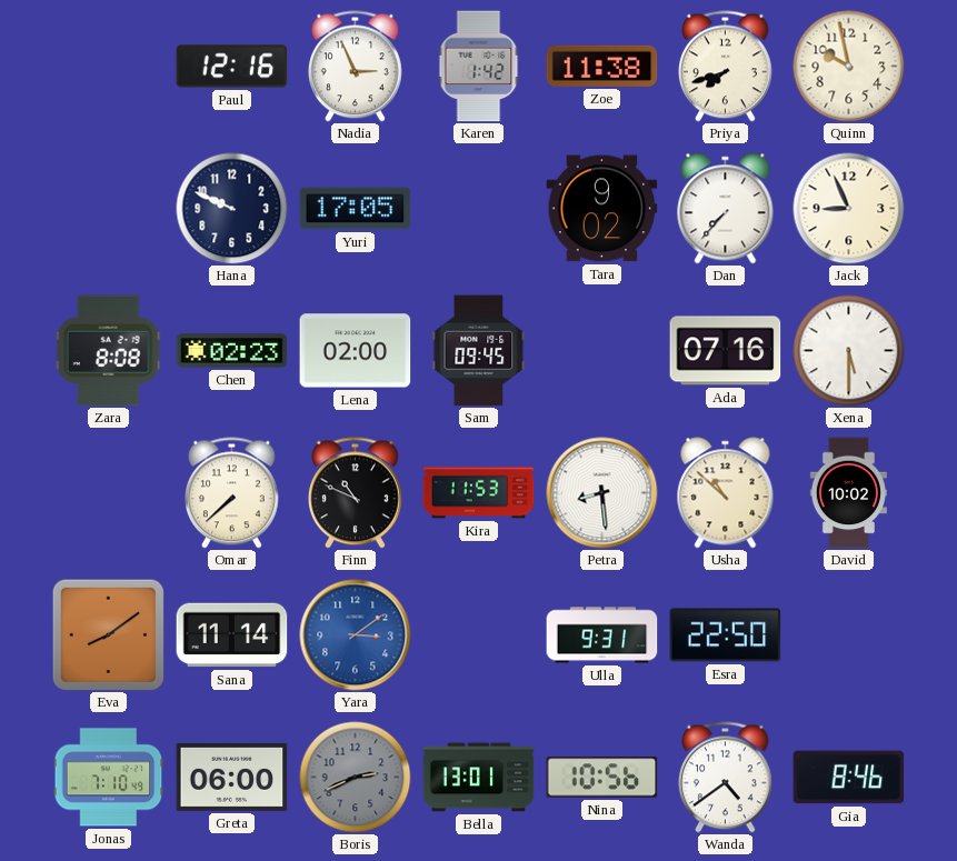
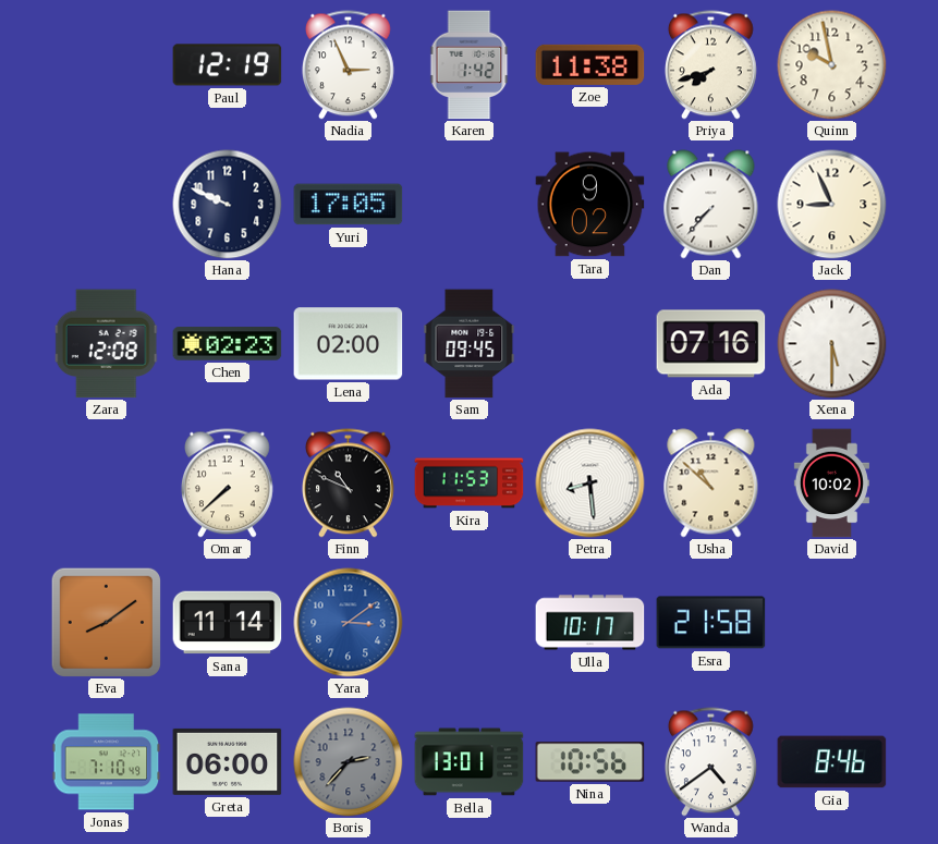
Paul: 12:16 -> 12:19
Zara: 8:08 -> 12:08
Ulla: 9:31 -> 10:17
Esra: 22:50 -> 21:58
Boris: 2:41 -> 2:37
